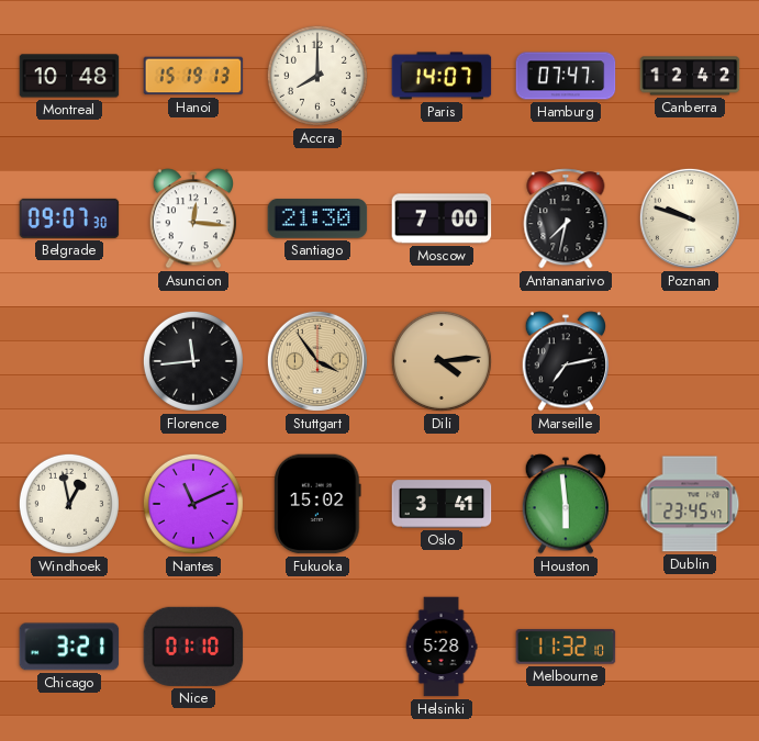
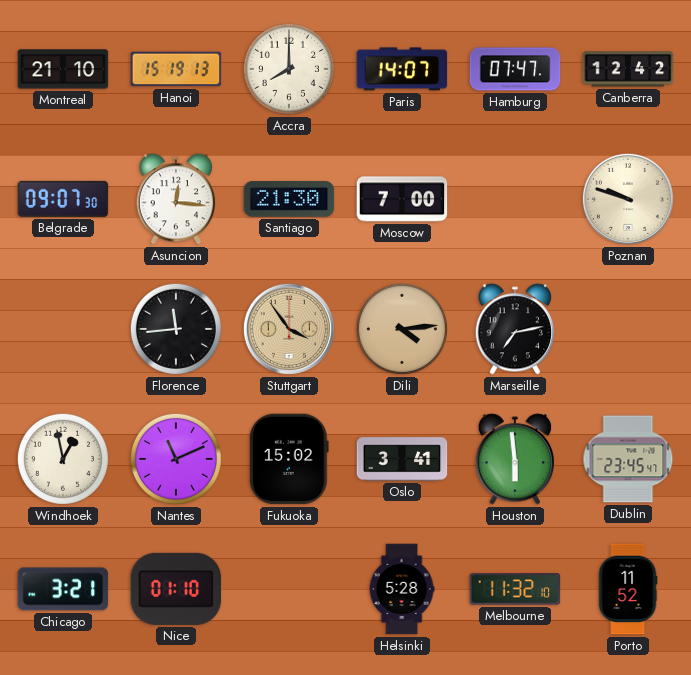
Montreal: 10:48 -> 21:10
Antananarivo: 7:32 -> none
Porto: none -> 11:52
